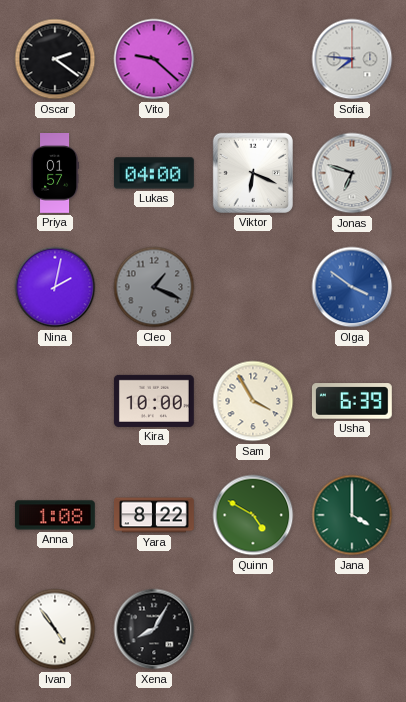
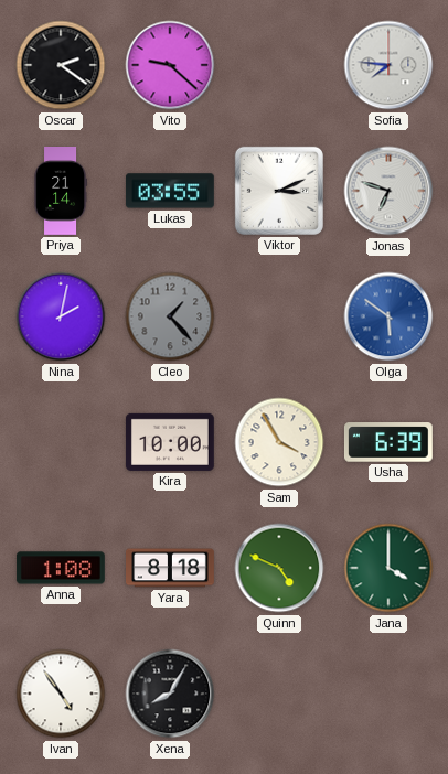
Priya: 01:57 -> 21:14
Lukas: 04:00 -> 03:55
Viktor: 6:19 -> 3:11
Cleo: 1:19 -> 1:23
Olga: 3:51 -> 5:51
Yara: 8:22 -> 8:18
Quinn: 4:50 -> 4:49
